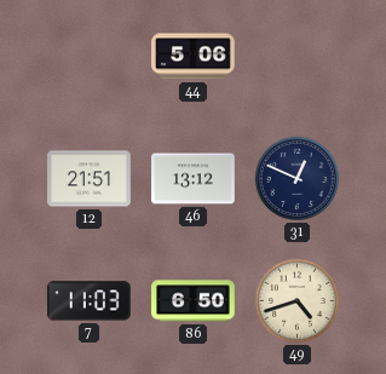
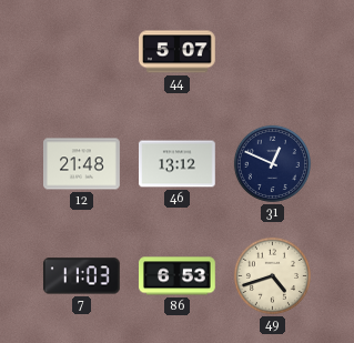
44: 5:06 -> 5:07
12: 21:51 -> 21:48
86: 6:50 -> 6:53
